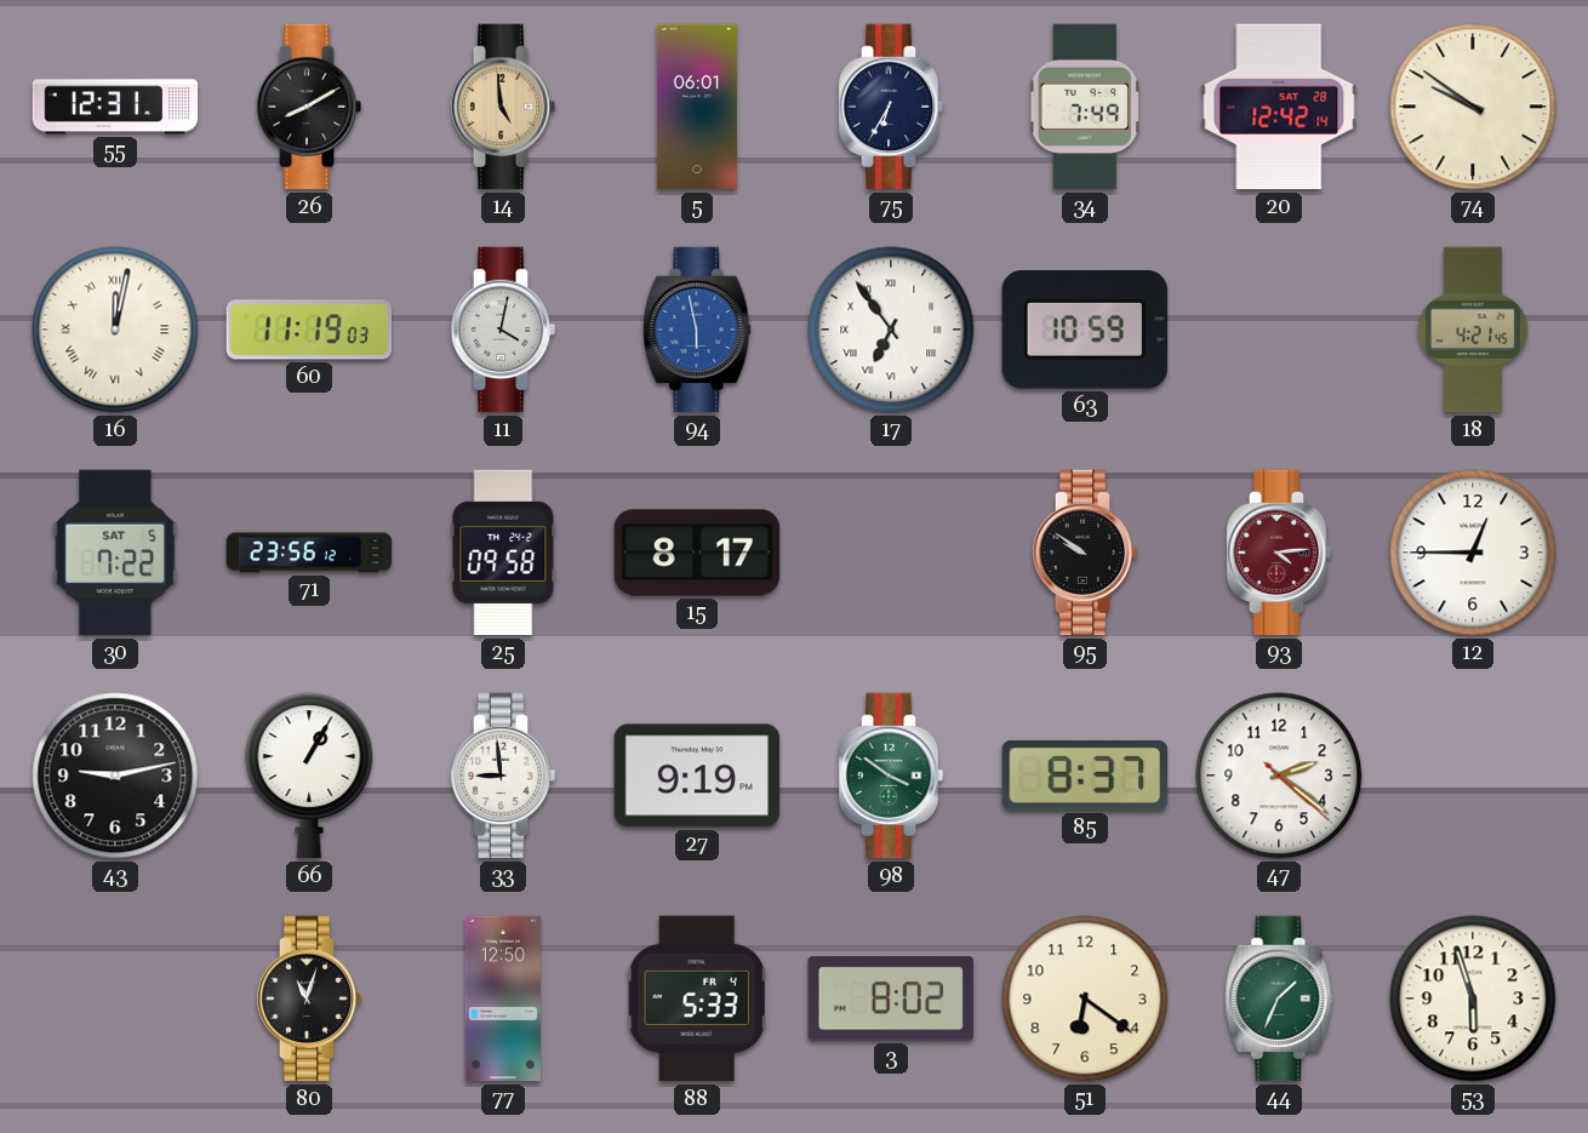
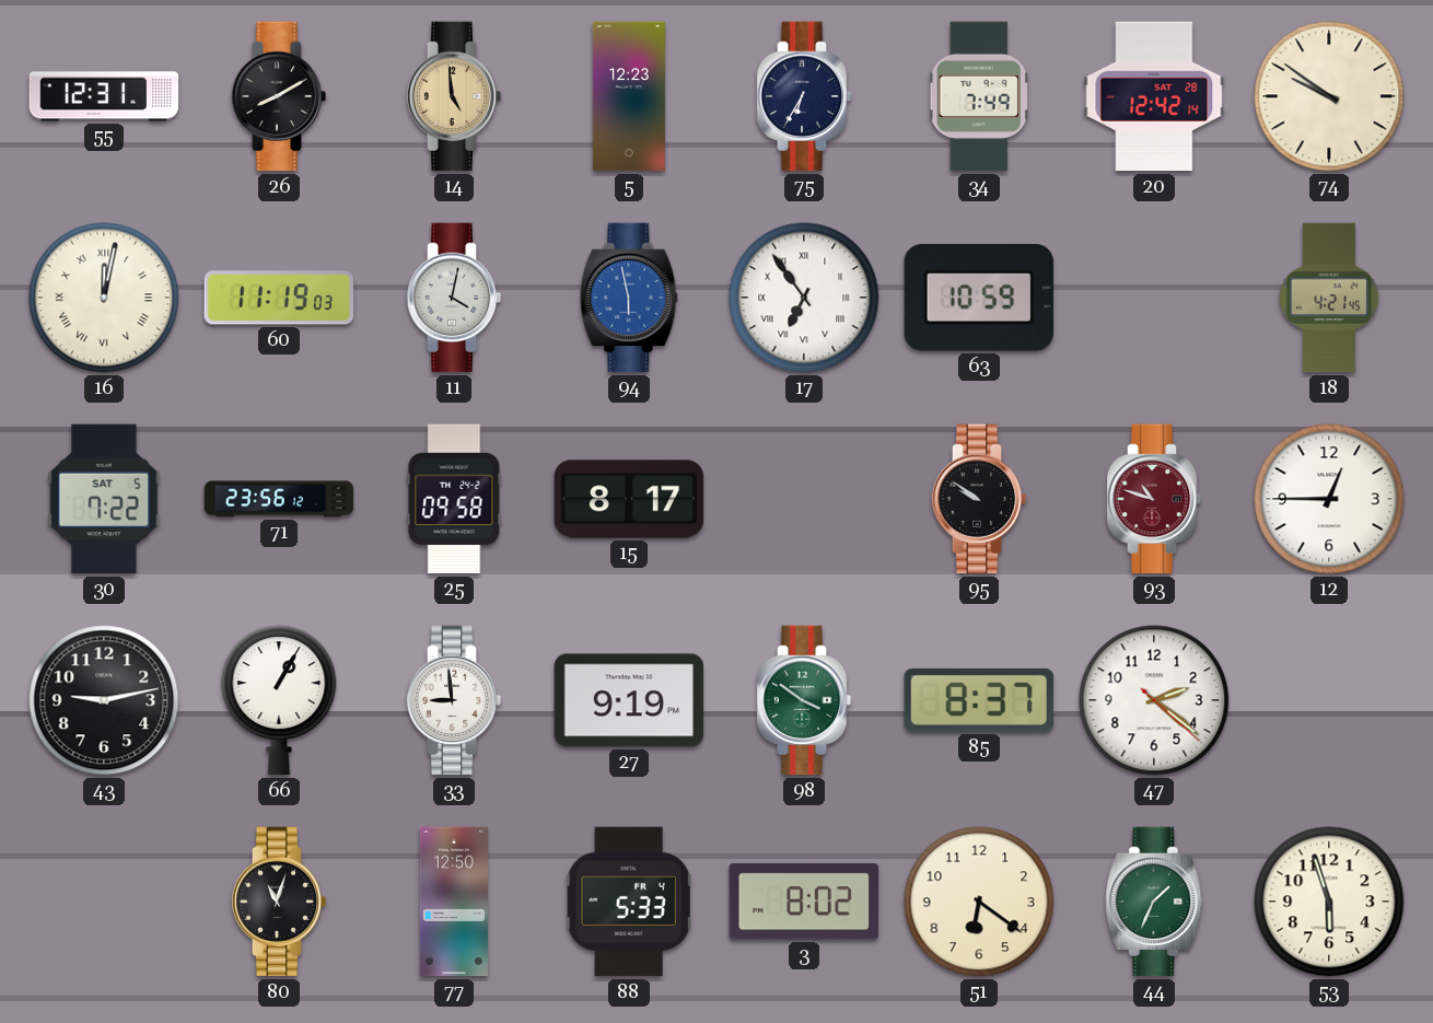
5: 06:01 -> 12:23
93: 4:14 -> 10:48
